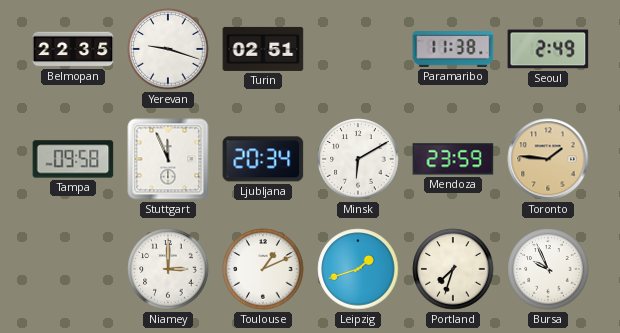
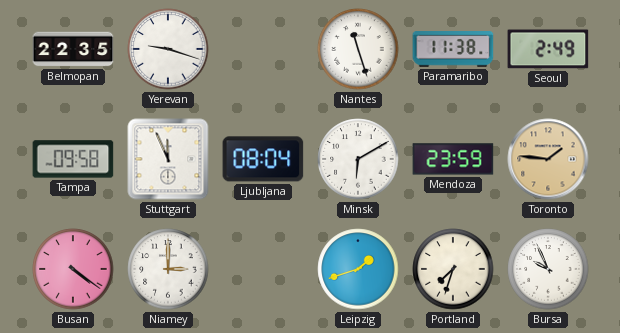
Turin: 02:51 -> none
Nantes: none -> 11:27
Ljubljana: 20:34 -> 08:04
Busan: none -> 4:21
Toulouse: 1:11 -> none
